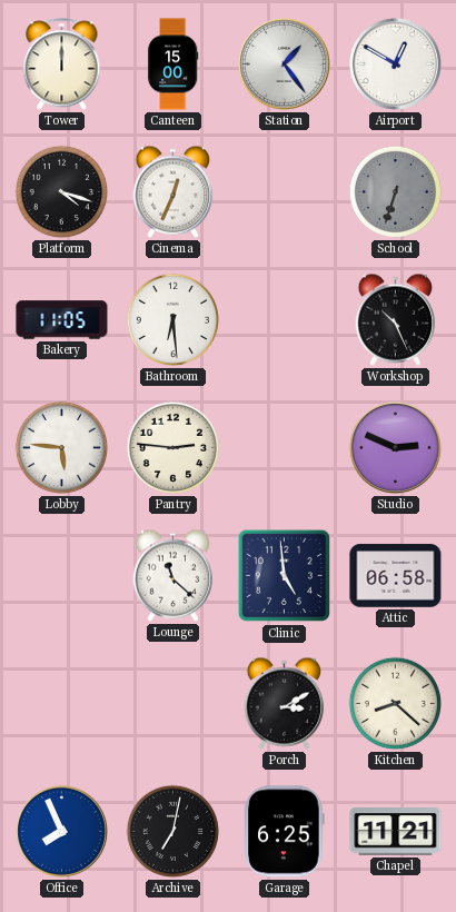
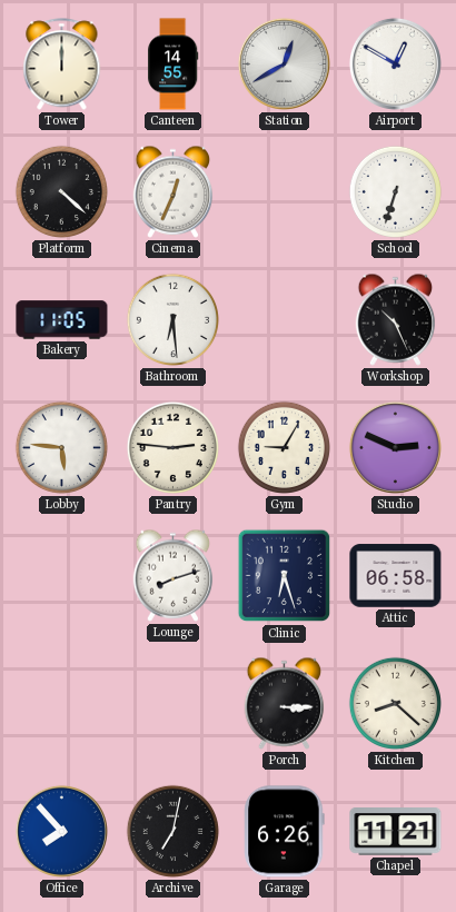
Canteen: 15:00 -> 14:55
Station: 1:24 -> 12:40
Platform: 4:18 -> 4:22
School dial: grey -> white
Gym: none -> 9:05
Lounge: 11:22 -> 8:12
Clinic: 4:59 -> 6:27
Porch: 3:10 -> 3:15
Office: 7:56 -> 7:53
Garage: 6:25 -> 6:26
